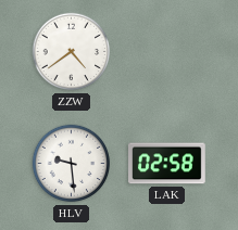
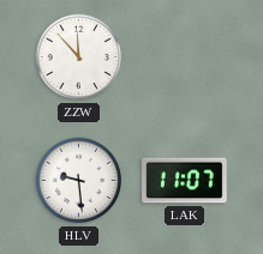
ZZW: 4:39 -> 11:53
LAK: 02:58 -> 11:07
